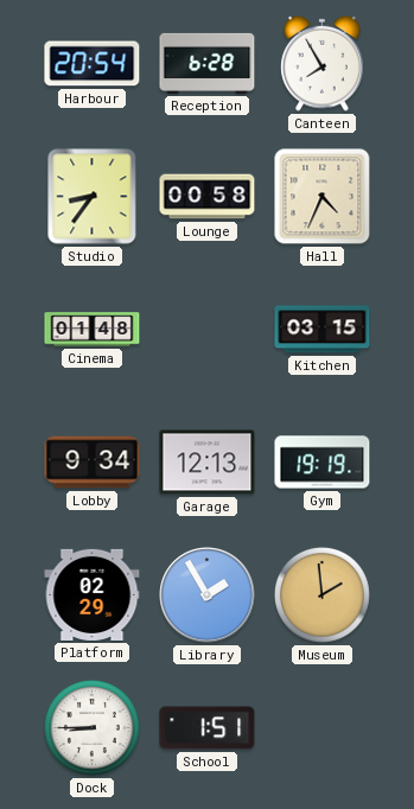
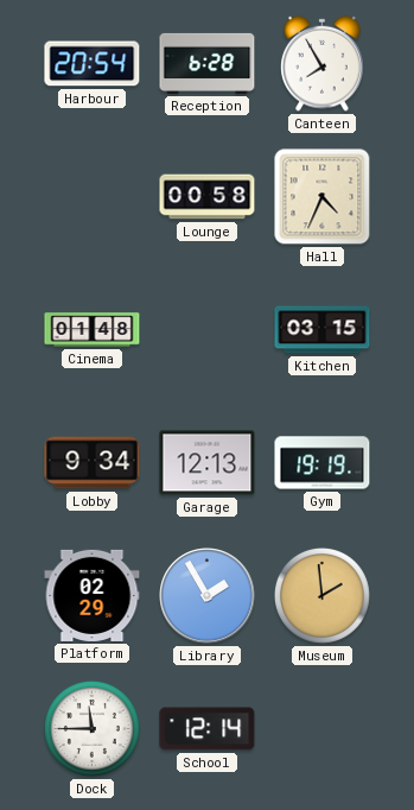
Studio: 8:36 -> none
Dock: 8:45 -> 11:45
School: 1:51 -> 12:14
